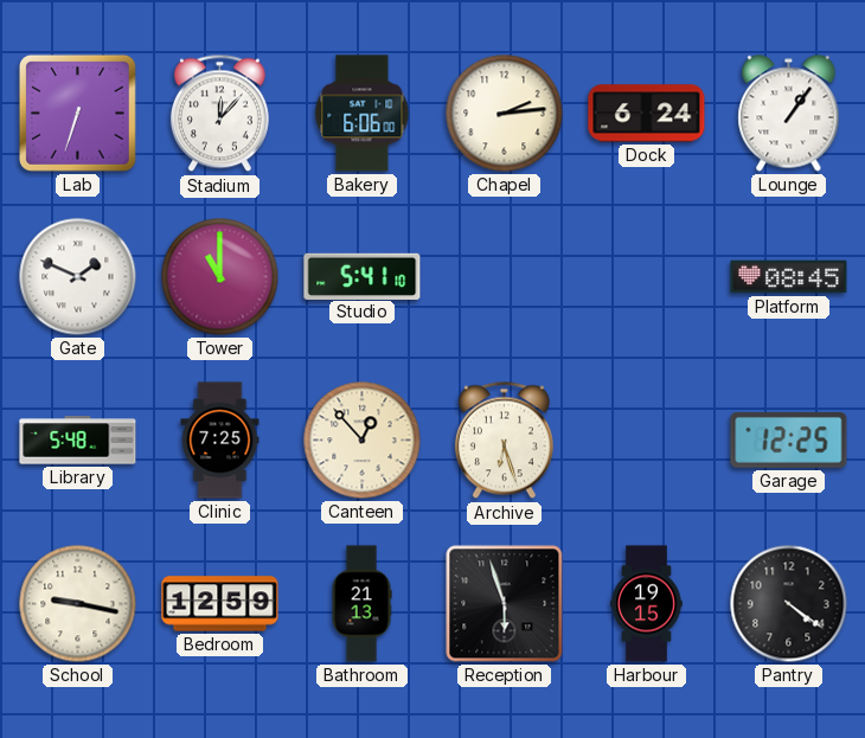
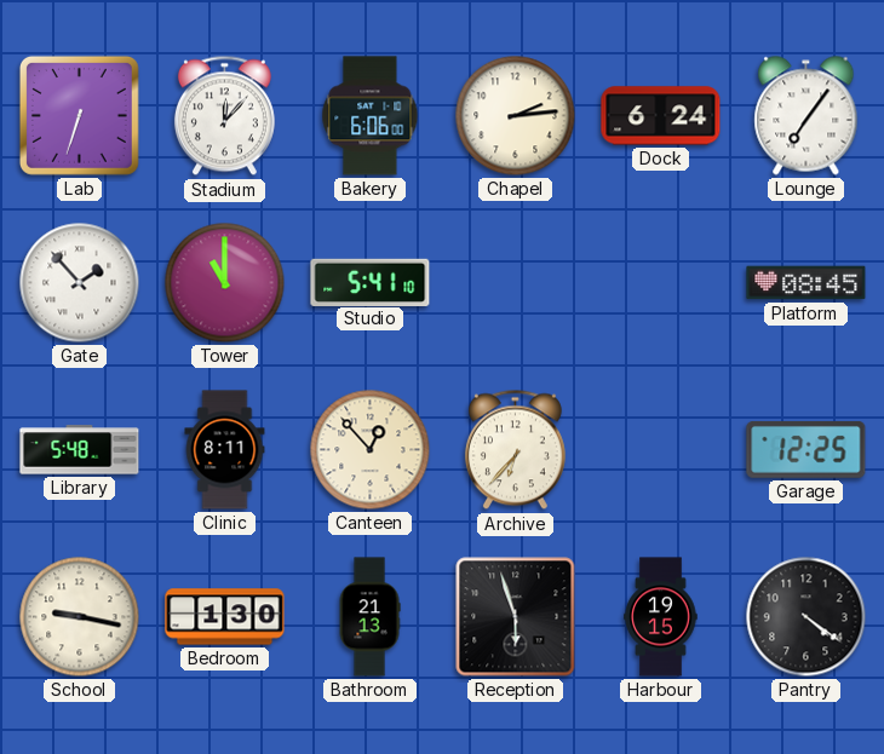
Lounge: 1:06 -> 7:06
Gate: 1:49 -> 1:53
Clinic: 7:25 -> 8:11
Archive: 6:27 -> 6:37
Bedroom: 12:59 -> 1:30
